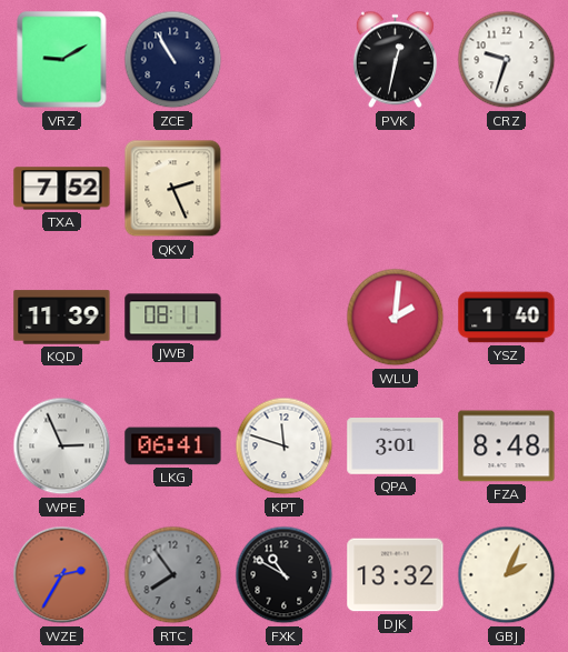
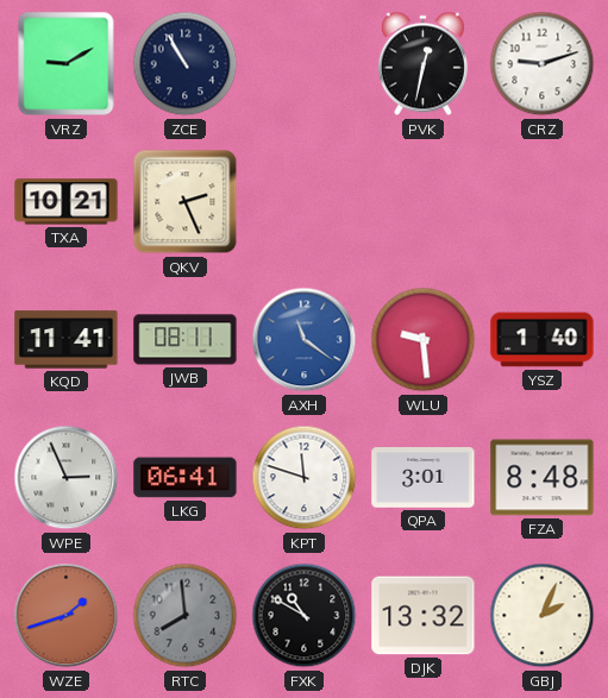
CRZ: 9:33 -> 9:12
TXA: 7:52 -> 10:21
KQD: 11:39 -> 11:41
AXH: none -> 11:21
WLU: 2:01 -> 9:29
WZE: 2:35 -> 1:42
RTC: 7:54 -> 7:59
